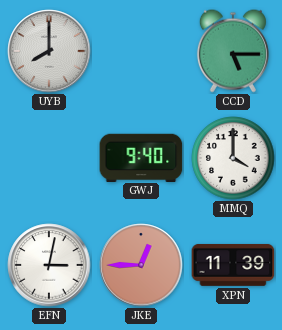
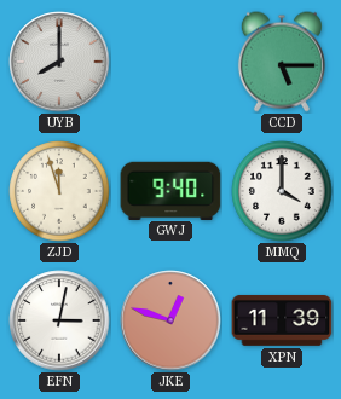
ZJD: none -> 11:57
JKE: 12:45 -> 12:48
